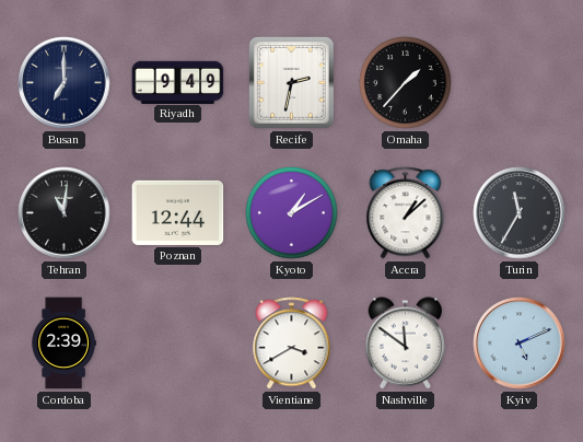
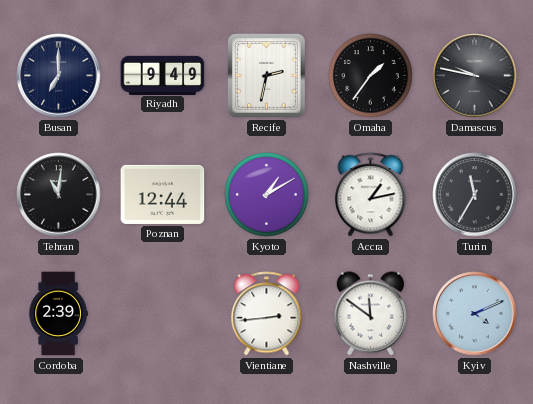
Omaha: 1:37 -> 1:36
Damascus: none -> 9:47
Accra: 1:08 -> 1:13
Vientiane: 3:40 -> 2:44
Kyiv: 5:11 -> 4:11
